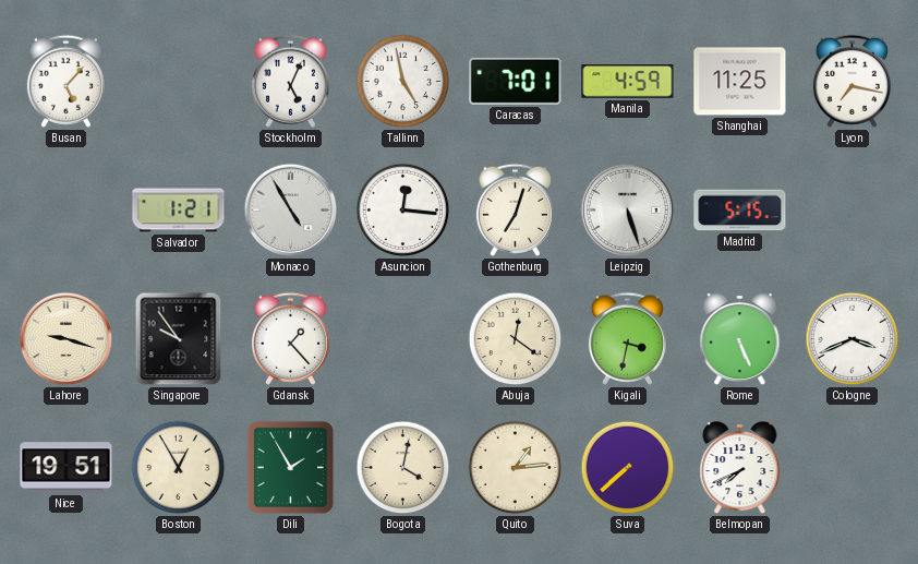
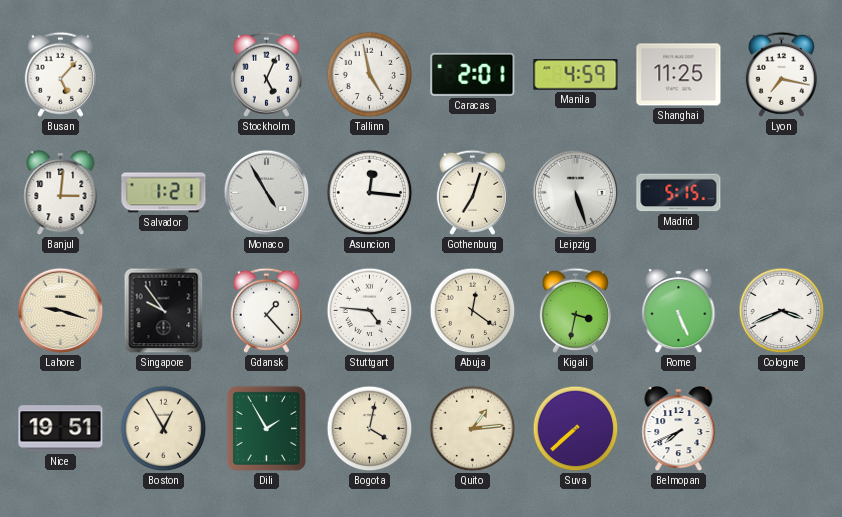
Caracas: 7:01 -> 2:01
Banjul: none -> 3:01
Stuttgart: none -> 4:46
